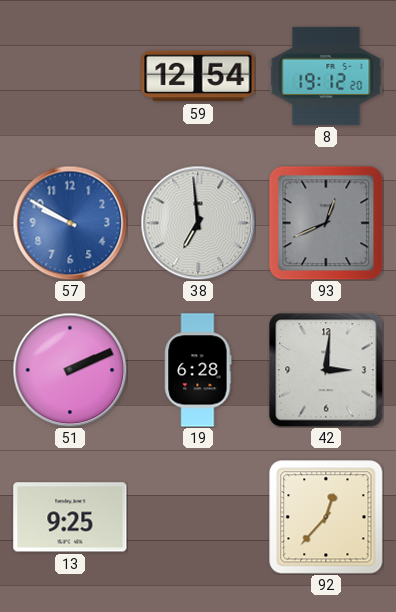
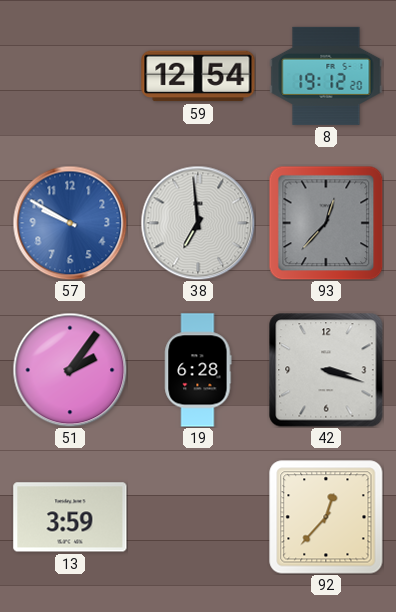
93: 12:41 -> 12:37
51: 2:11 -> 2:06
42: 3:01 -> 3:18
13: 9:25 -> 3:59
